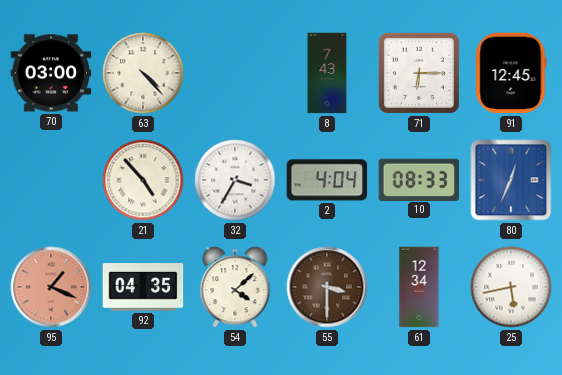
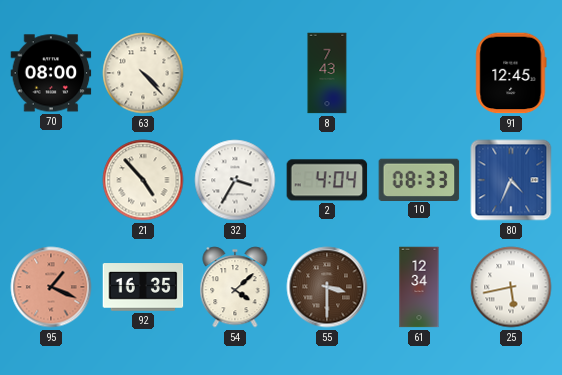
70: 03:00 -> 08:00
71: 6:15 -> none
80: 12:34 -> 4:34
92: 04:35 -> 16:35
